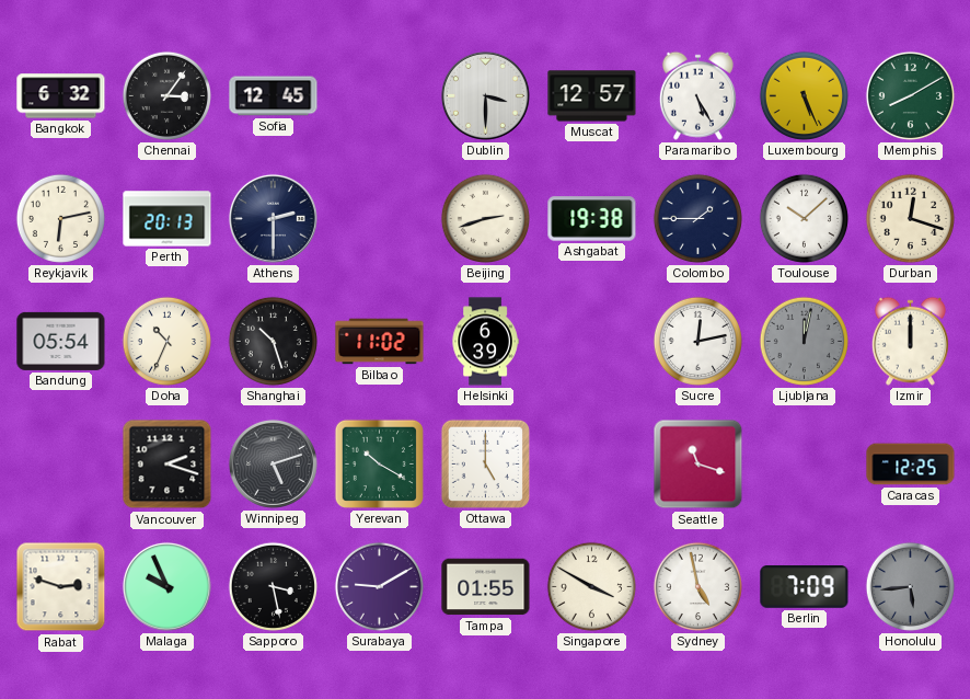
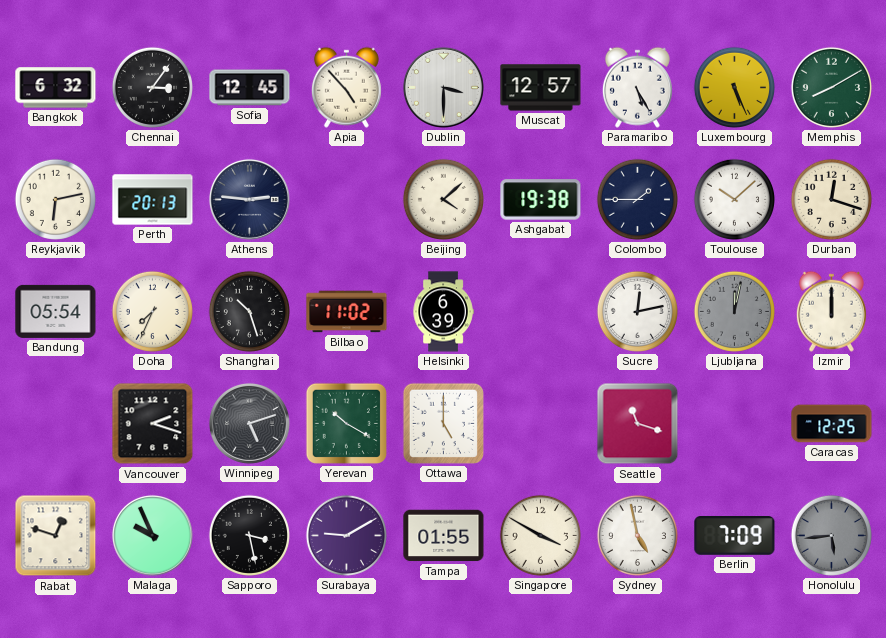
Apia: none -> 4:53
Athens: 2:30 -> 2:46
Beijing: 2:42 -> 4:08
Doha: 10:34 -> 7:34
Rabat: 2:48 -> 12:48
